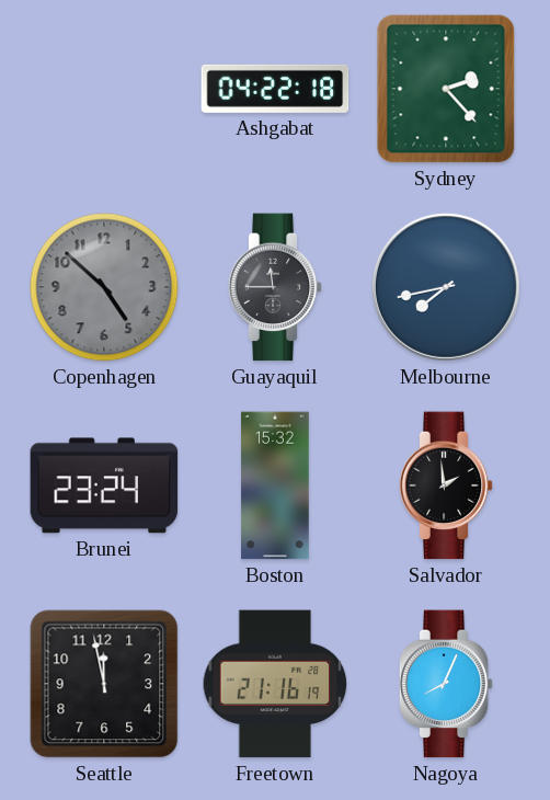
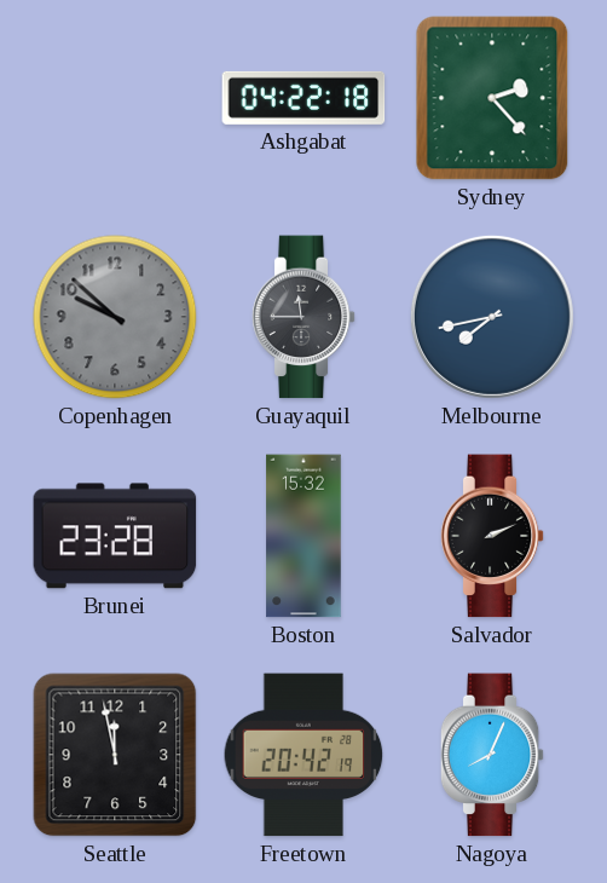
Copenhagen: 4:52 -> 9:52
Brunei: 23:24 -> 23:28
Salvador: 1:59 -> 2:11
Freetown: 21:16 -> 20:42
